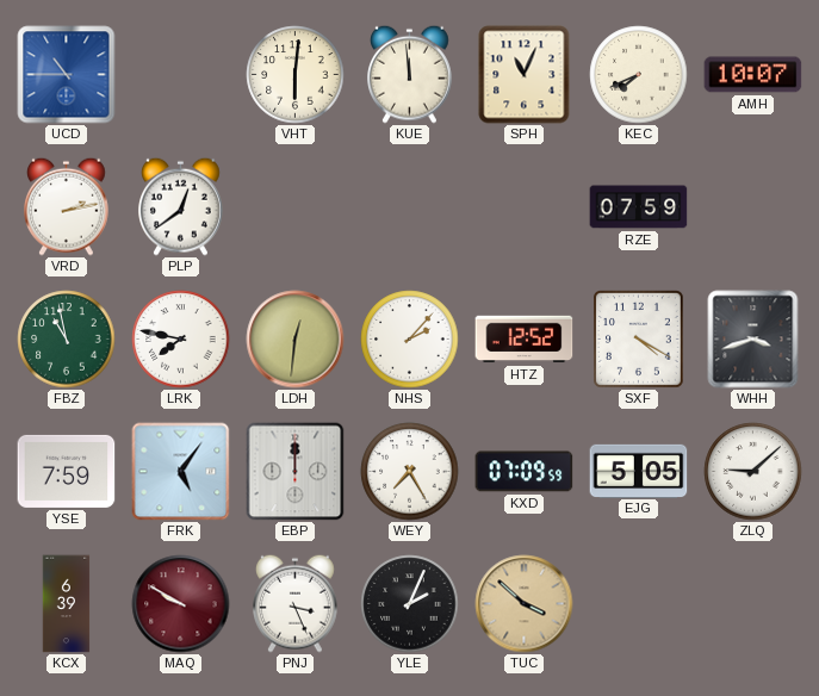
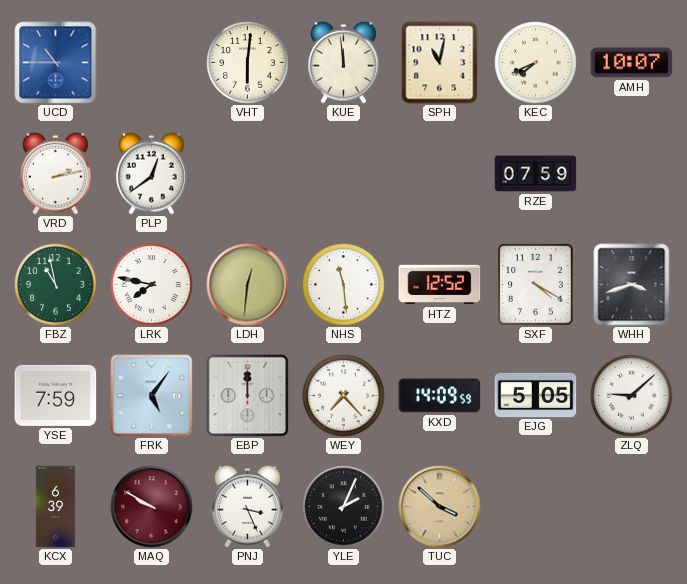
SPH: 11:04 -> 11:02
NHS: 2:07 -> 11:29
WEY: 7:25 -> 7:23
KXD: 07:09 -> 14:09
